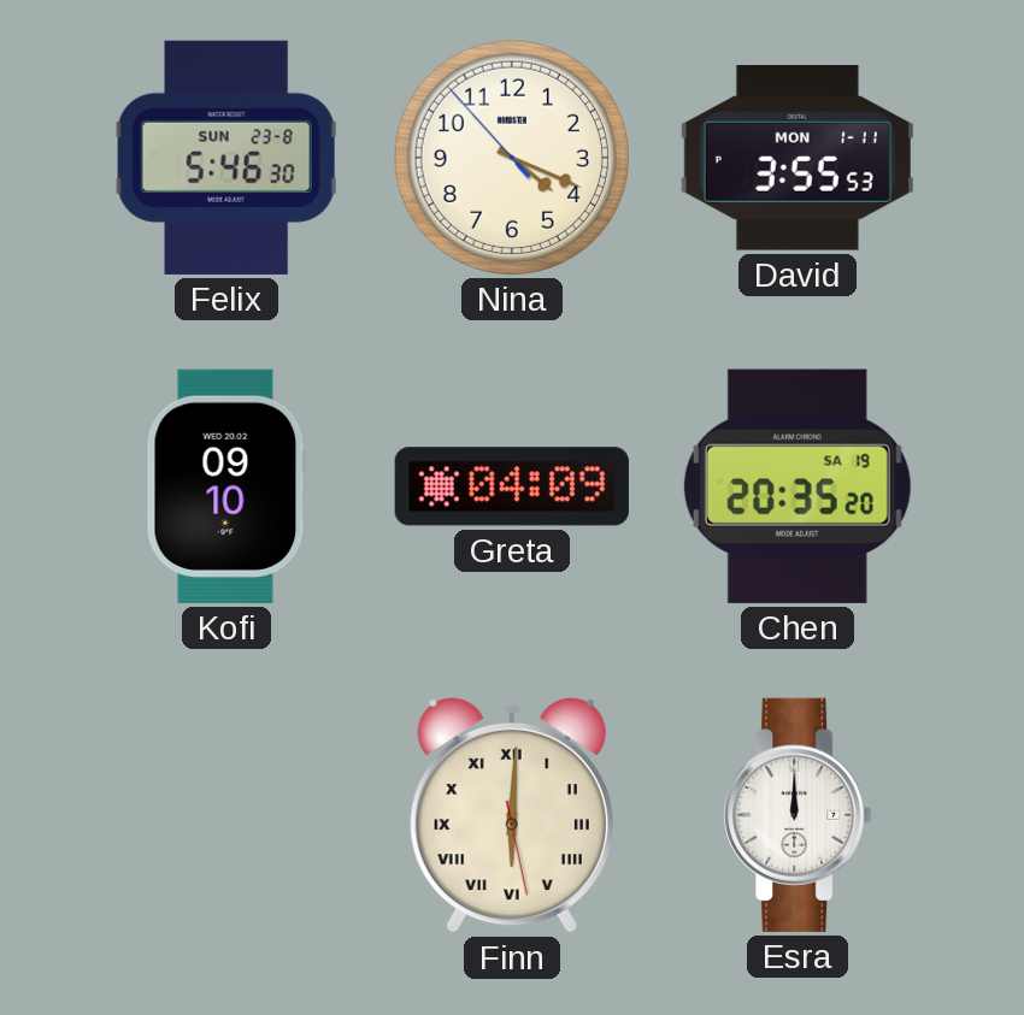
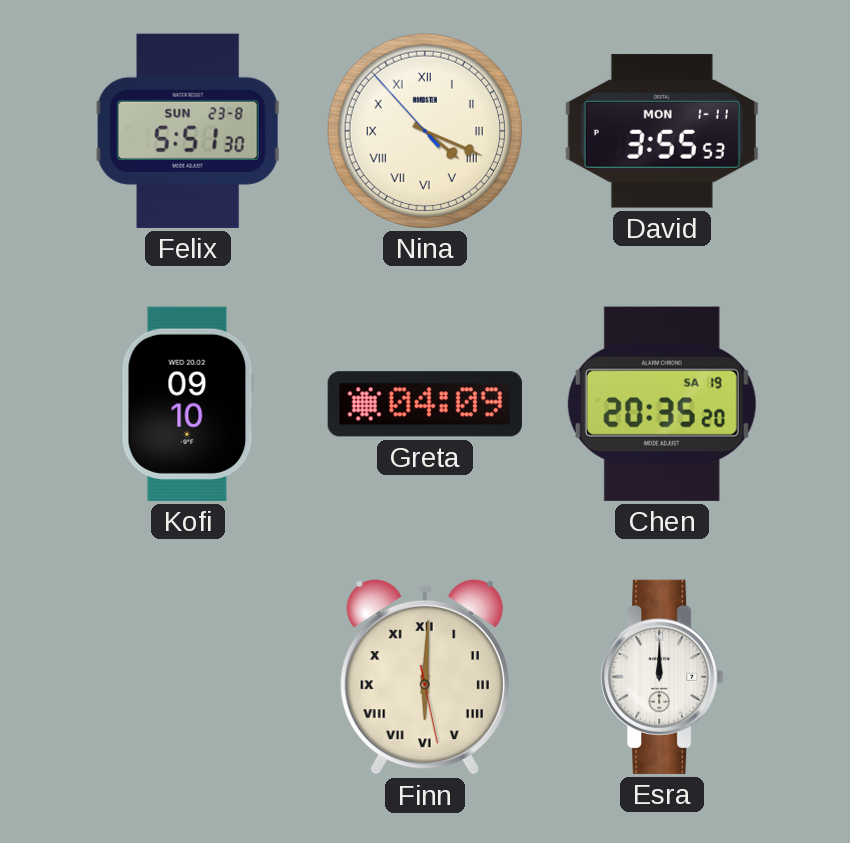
Felix: 5:46 -> 5:51
Nina numerals: Arabic -> Roman
